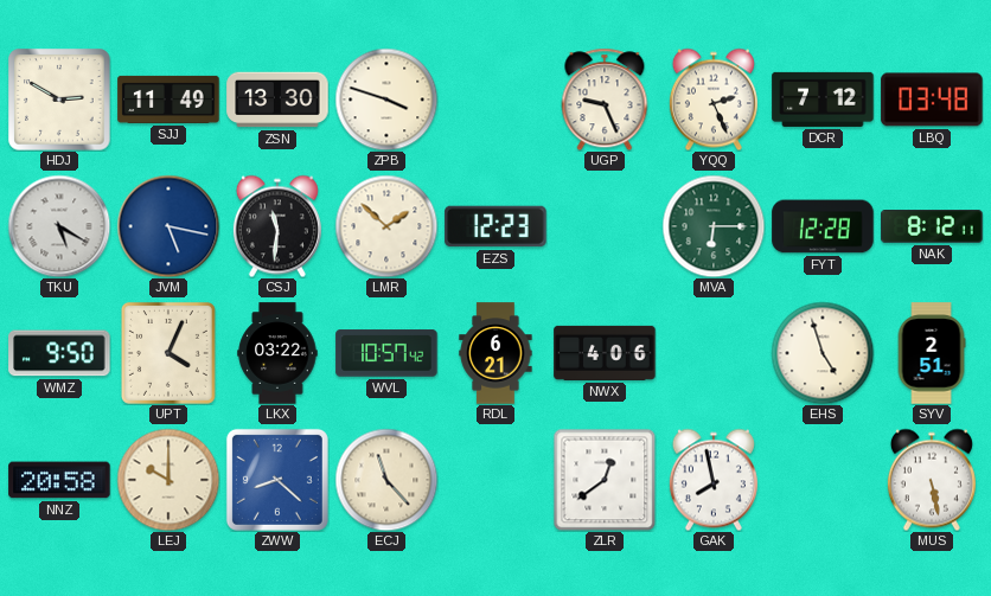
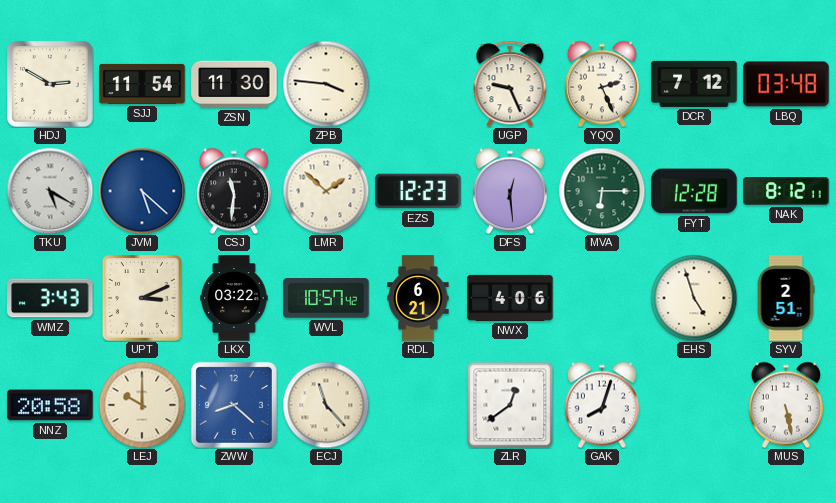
SJJ: 11:49 -> 11:54
ZSN: 13:30 -> 11:30
ZPB: 3:48 -> 3:46
JVM: 5:17 -> 5:22
DFS: none -> 12:29
WMZ: 9:50 -> 3:43
UPT: 4:04 -> 3:11
GAK: 7:58 -> 8:03
